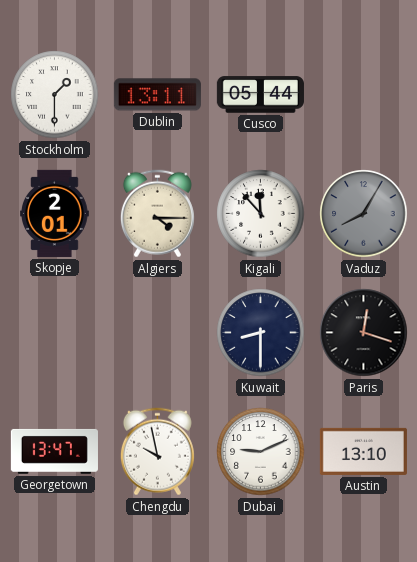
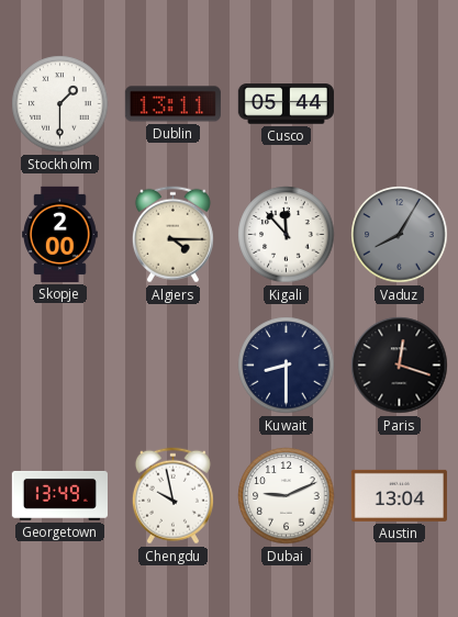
Skopje: 2:01 -> 2:00
Georgetown: 13:47 -> 13:49
Austin: 13:10 -> 13:04
